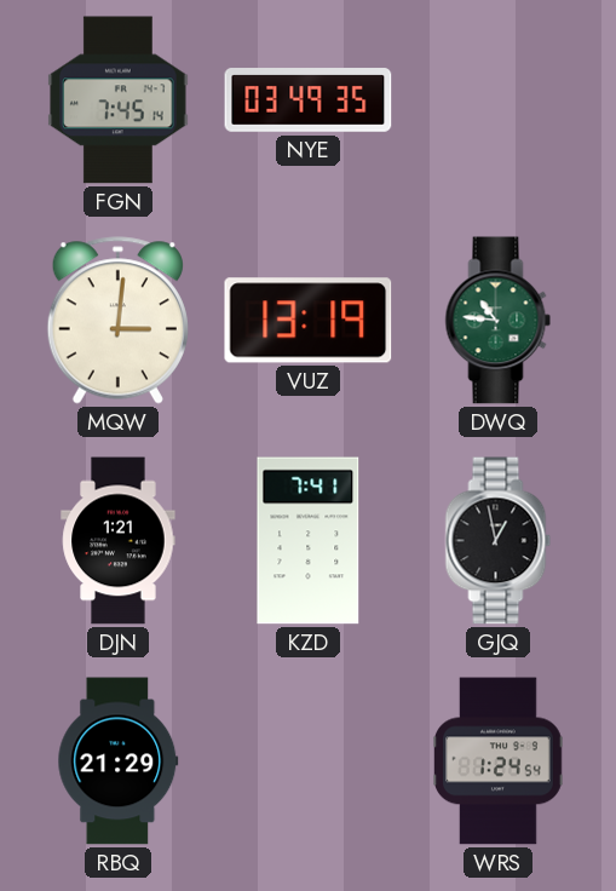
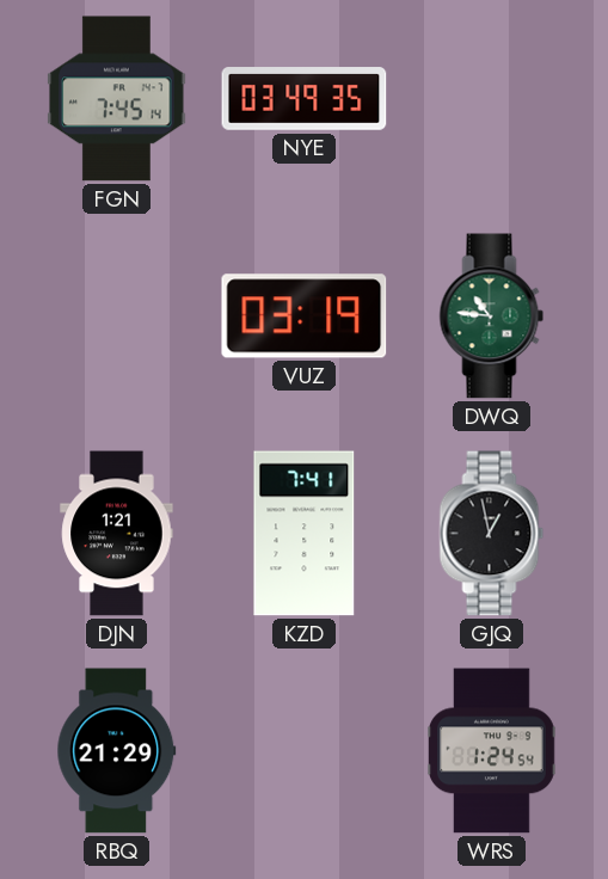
MQW: 3:01 -> none
VUZ: 13:19 -> 03:19
